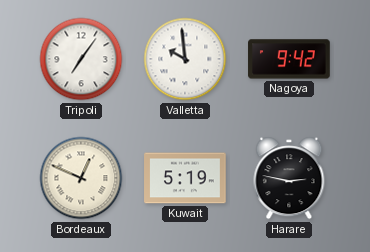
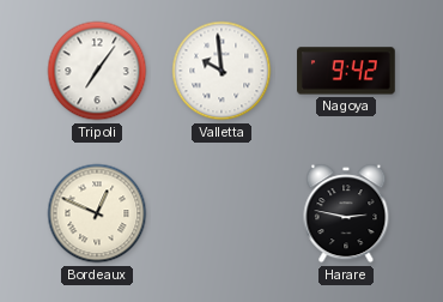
Kuwait: 5:19 -> none
